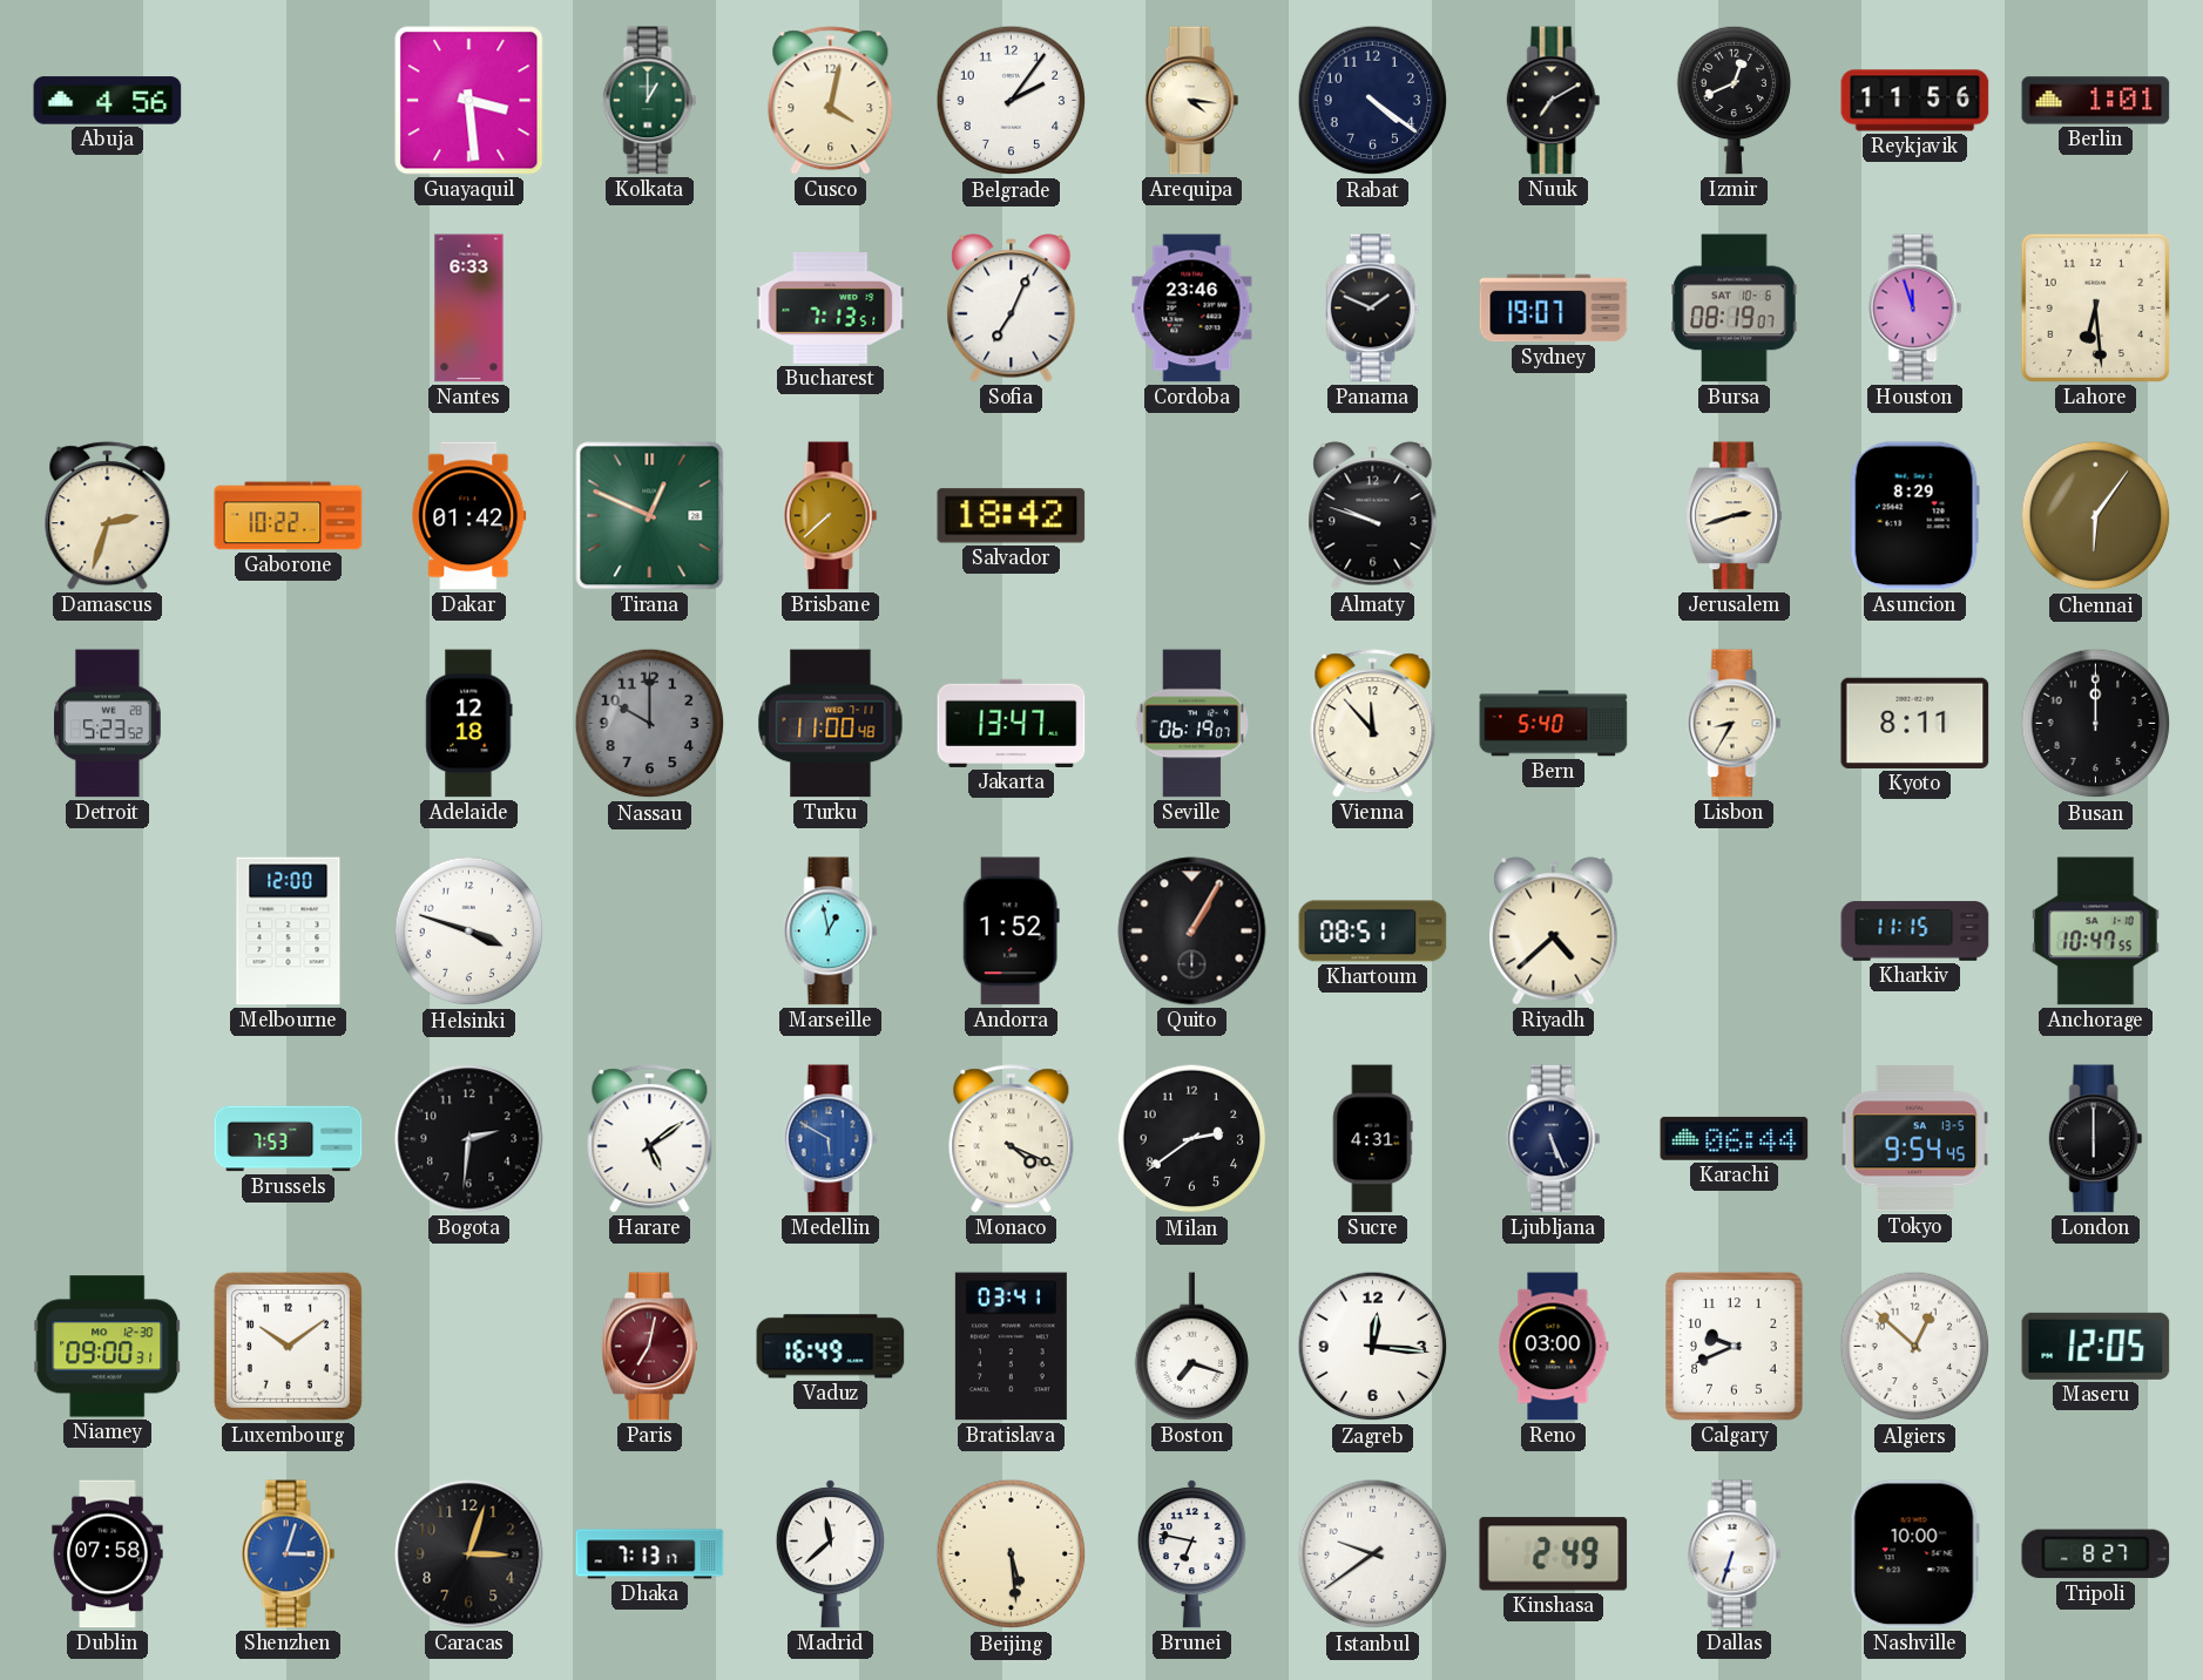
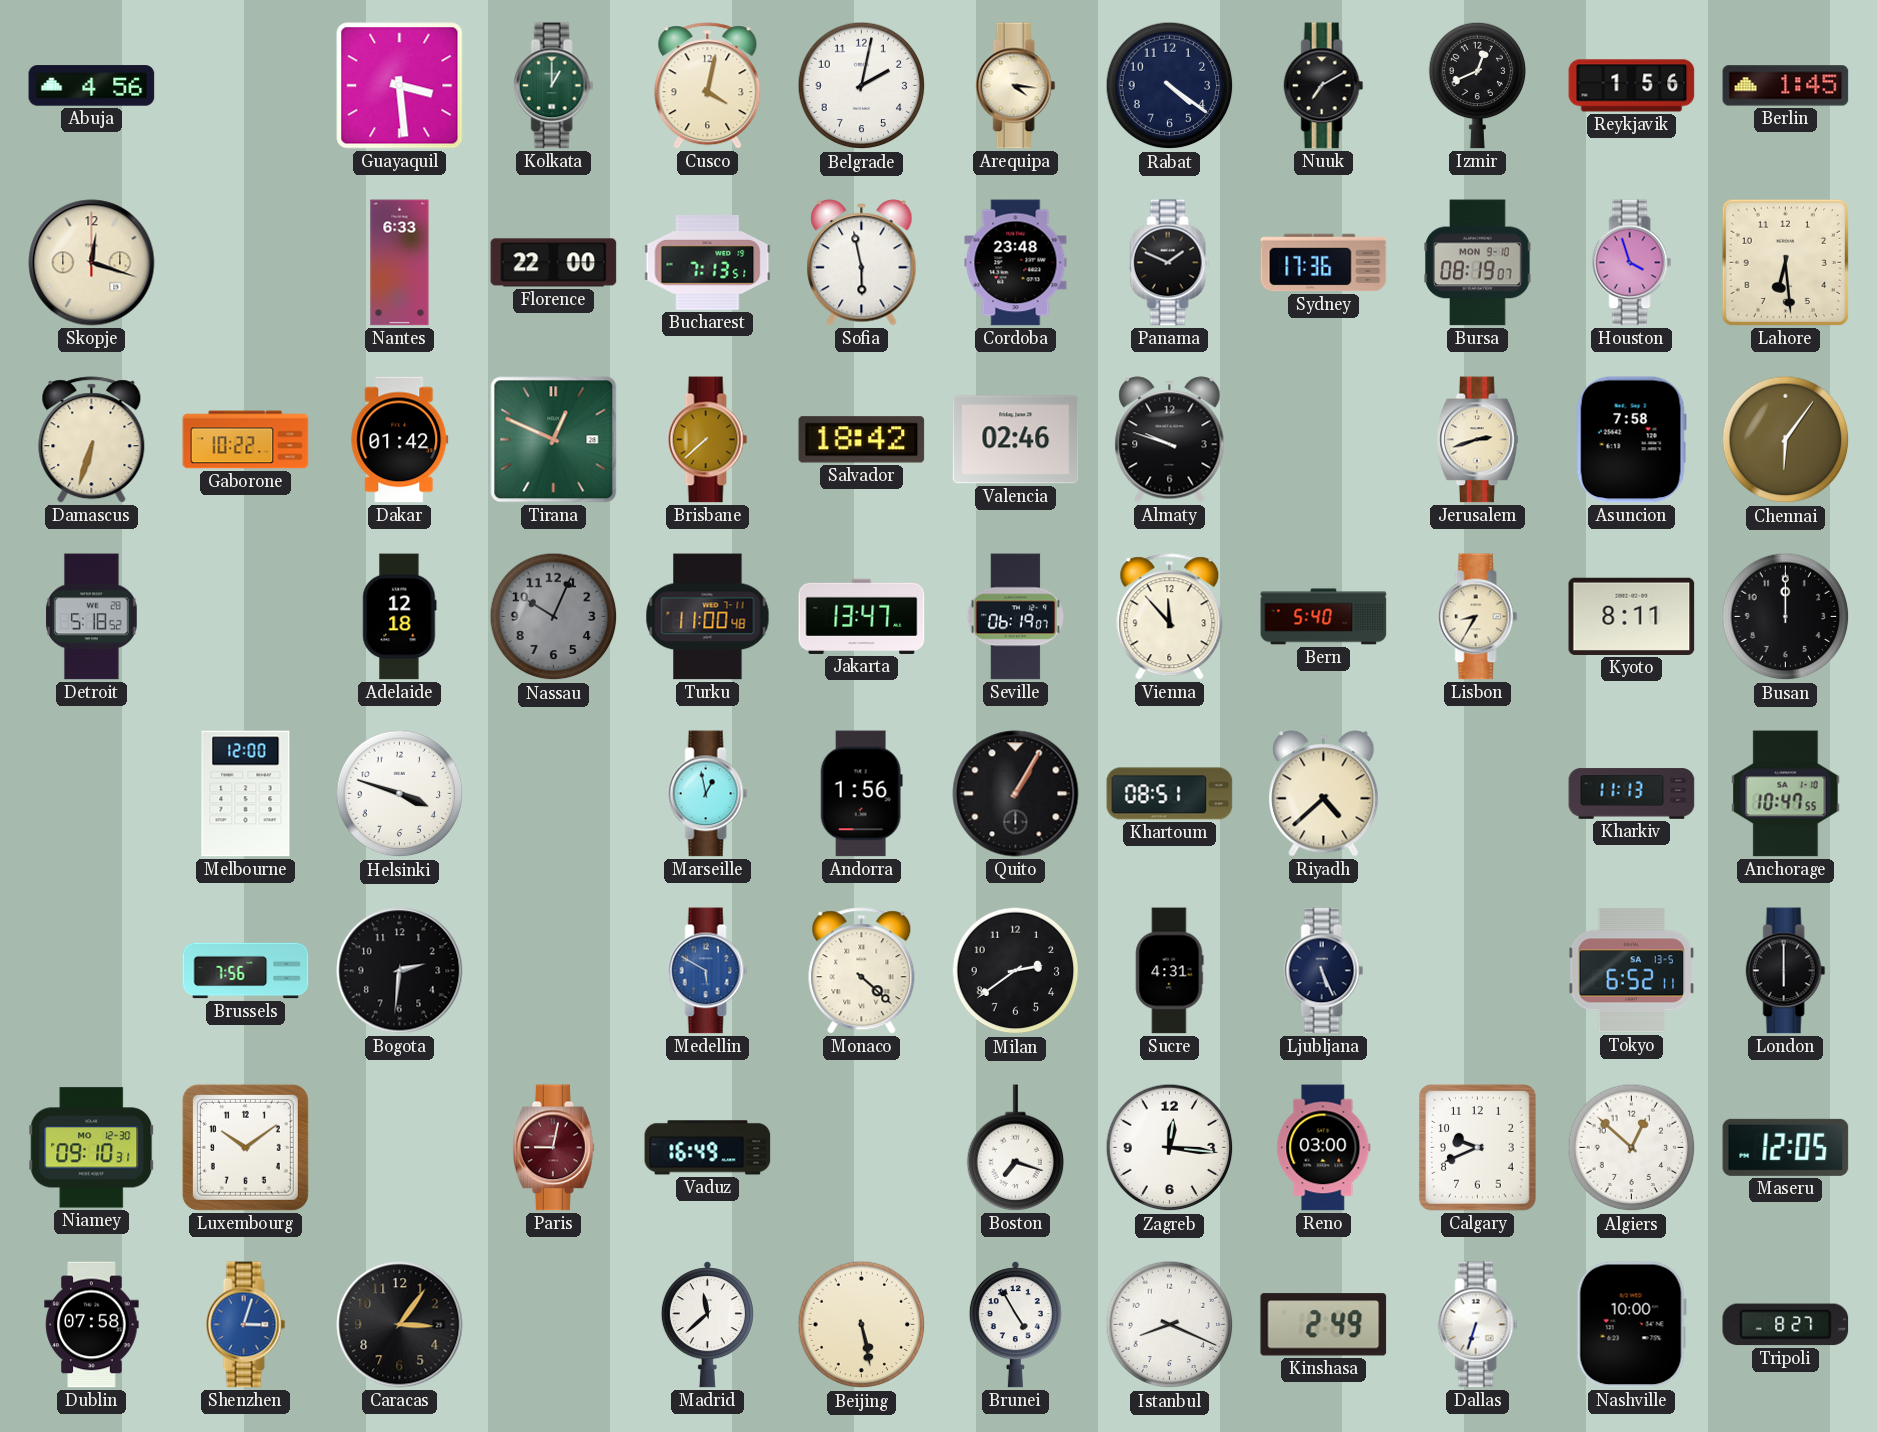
Belgrade: 2:06 -> 2:02
Reykjavik: 11:56 -> 1:56
Berlin: 1:01 -> 1:45
Skopje: none -> 12:18
Florence: none -> 22:00
Sofia: 7:04 -> 5:58
Cordoba: 23:46 -> 23:48
Sydney: 19:07 -> 17:36
Bursa date: SAT 10-6 -> MON 9-10
Houston: 11:57 -> 3:57
Damascus: 2:33 -> 6:33
Valencia: none -> 02:46
Asuncion: 8:29 -> 7:58
Detroit: 5:23 -> 5:18
Nassau: 10:00 -> 10:04
Andorra: 1:52 -> 1:56
Kharkiv: 11:15 -> 11:13
Brussels: 7:53 -> 7:56
Harare: 5:09 -> none
Monaco: 4:19 -> 4:22
Karachi: 06:44 -> none
Tokyo: 9:54 -> 6:52
Niamey: 09:00 -> 09:10
Paris: 7:02 -> 9:02
Bratislava: 03:41 -> none
Caracas: 3:03 -> 3:06
Dhaka: 7:13 -> none
Beijing: 5:29 -> 5:28
Brunei: 6:47 -> 4:55
Istanbul: 9:39 -> 8:19
